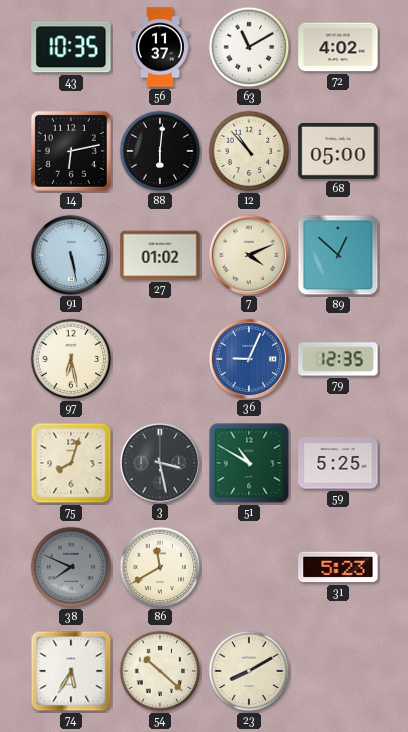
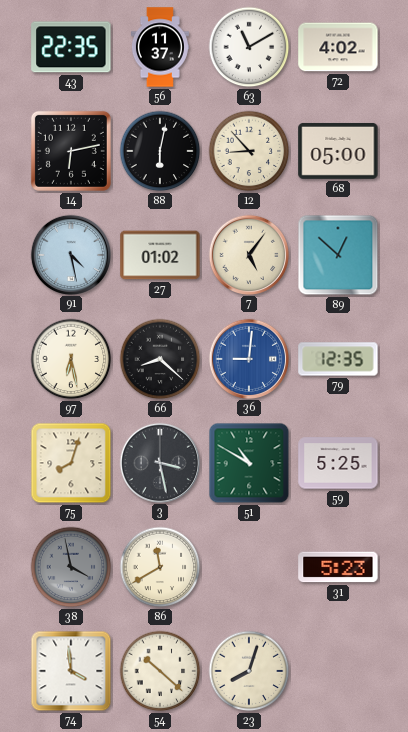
43: 10:35 -> 22:35
88: 6:01 -> 6:02
12: 10:53 -> 8:53
91: 5:28 -> 4:28
7: 4:11 -> 5:06
66: none -> 8:22
36: 9:04 -> 9:01
38: 7:49 -> 3:58
74: 5:35 -> 3:59
23: 8:10 -> 8:03
